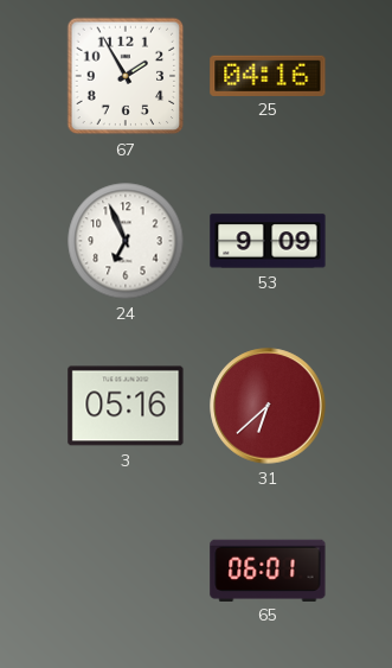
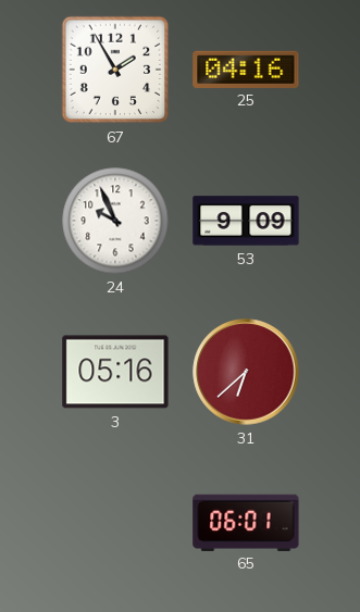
24: 6:56 -> 9:56
